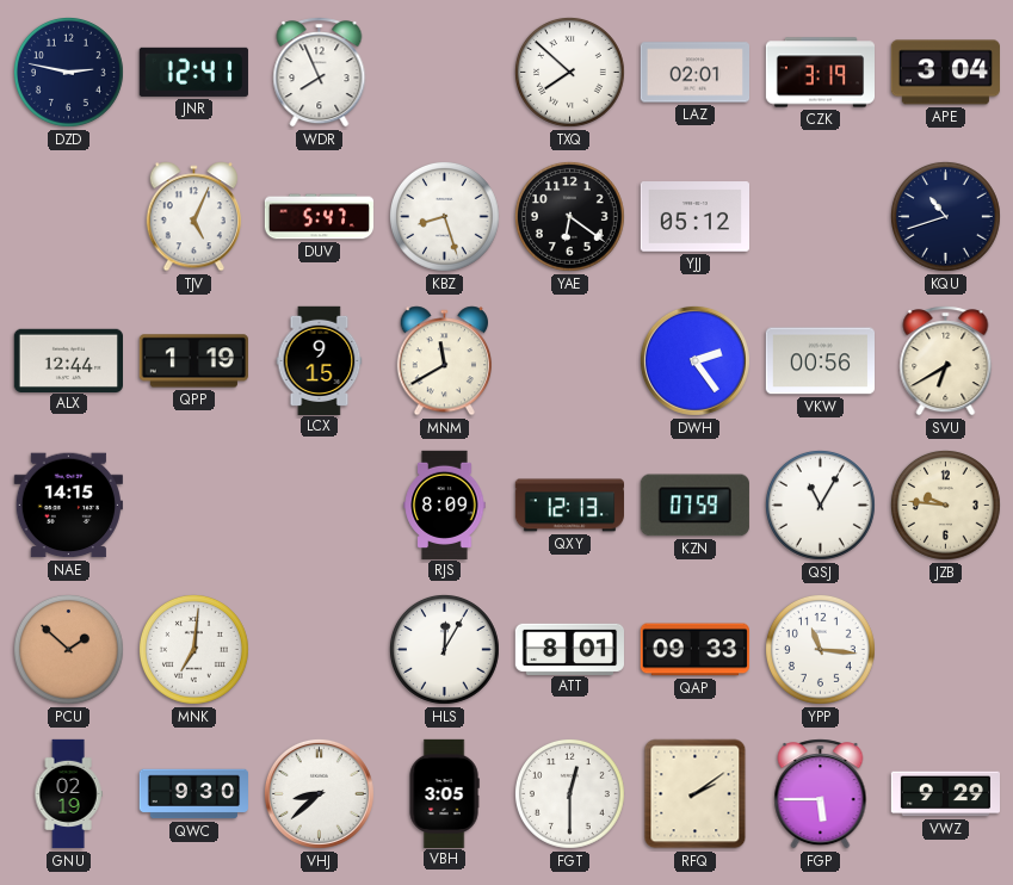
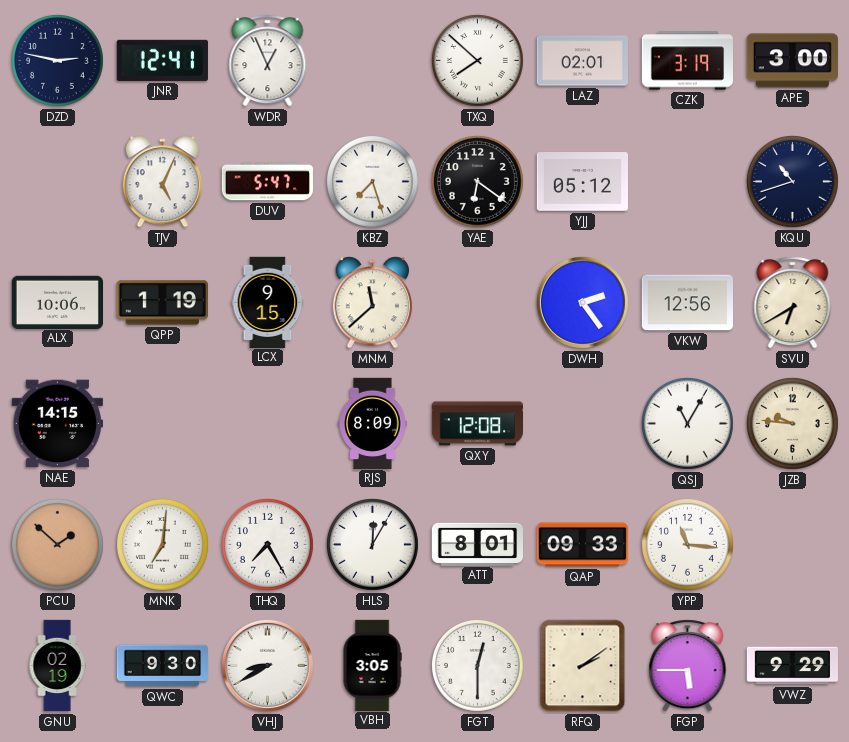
WDR: 7:56 -> 12:56
APE: 3:04 -> 3:00
KBZ: 8:27 -> 7:27
ALX: 12:44 -> 10:06
MNM: 11:40 -> 11:38
VKW: 00:56 -> 12:56
QXY: 12:13 -> 12:08
KZN: 07:59 -> none
THQ: none -> 7:25
VHJ: 8:38 -> 8:40
